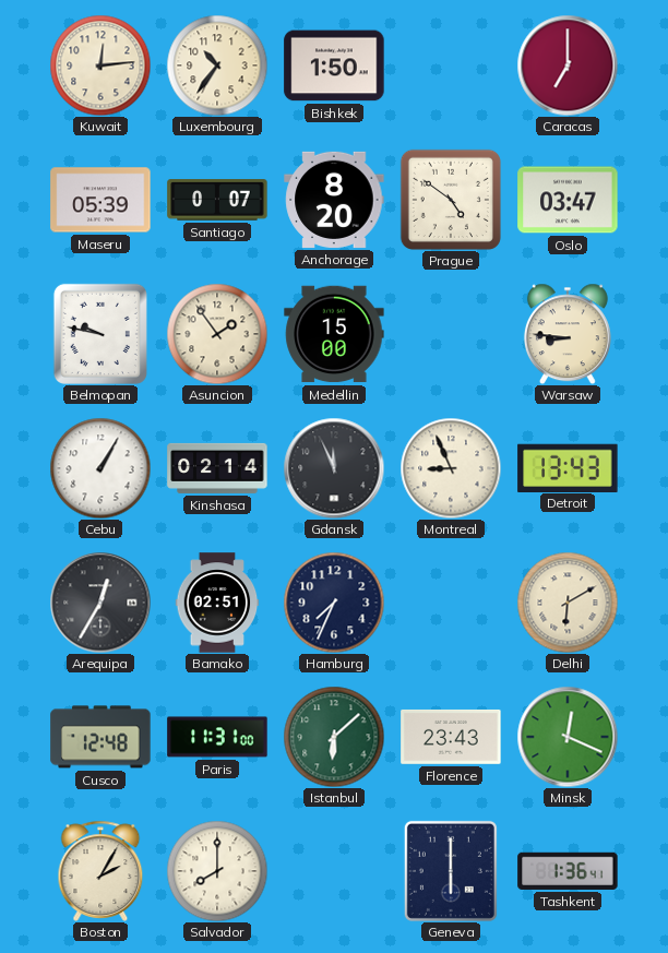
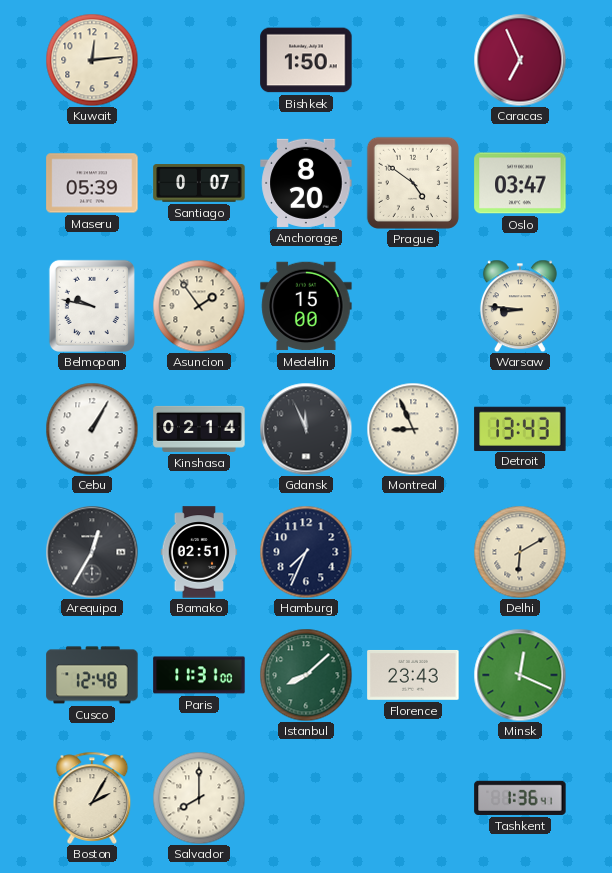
Luxembourg: 10:36 -> none
Caracas: 7:00 -> 6:56
Istanbul: 6:08 -> 8:08
Geneva: 6:00 -> none
